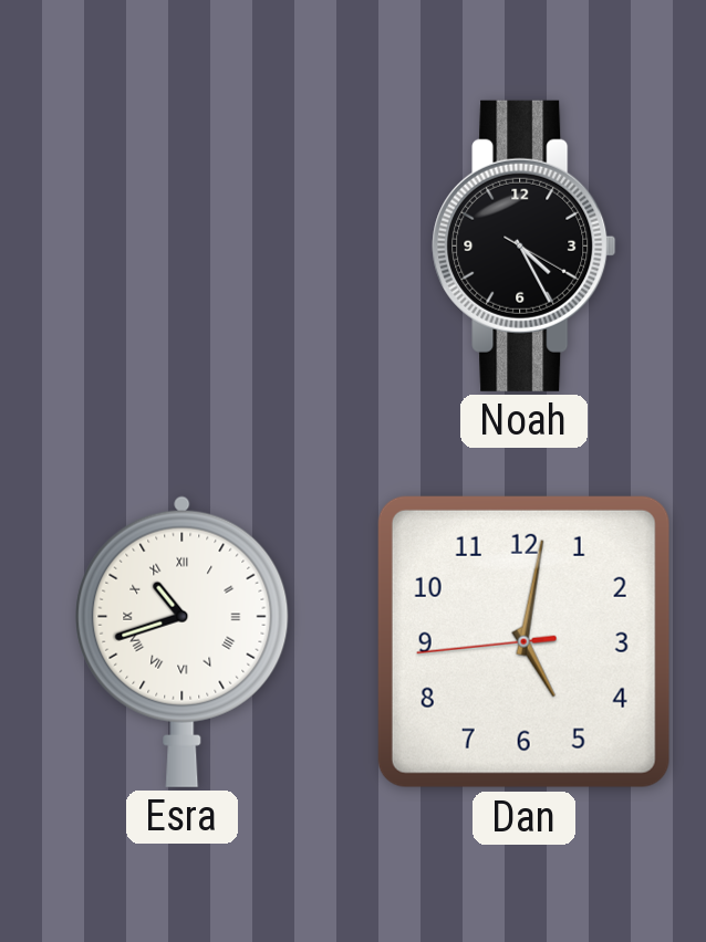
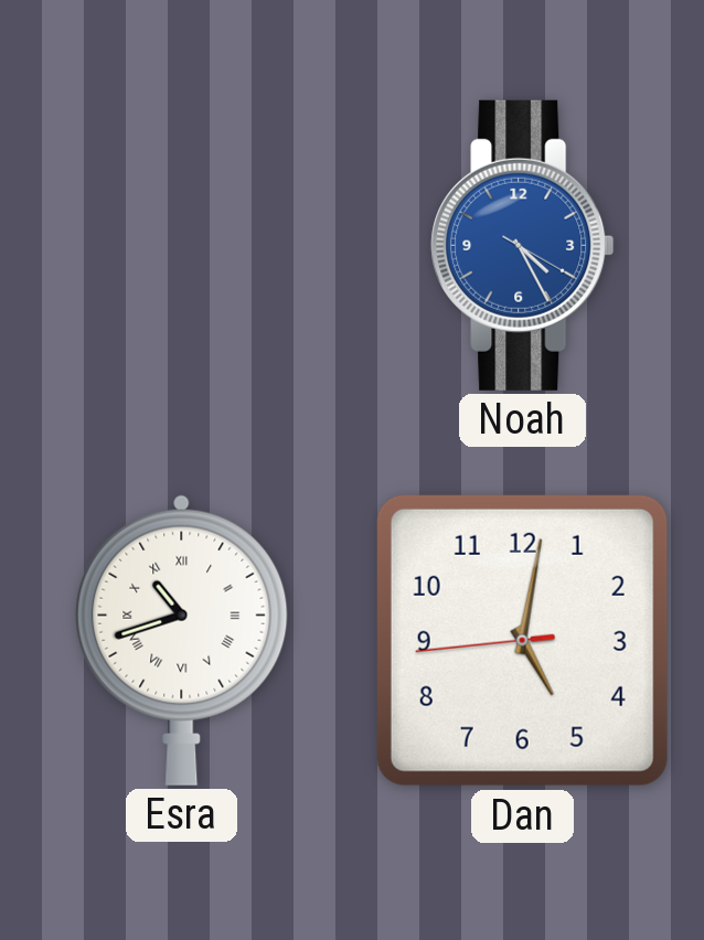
Noah dial: black -> blue
